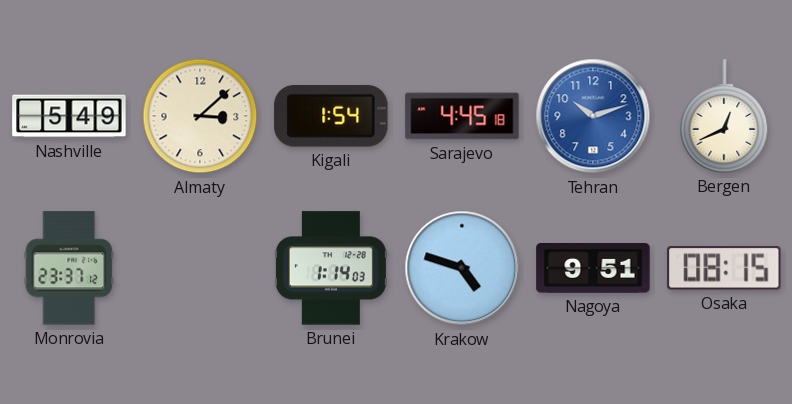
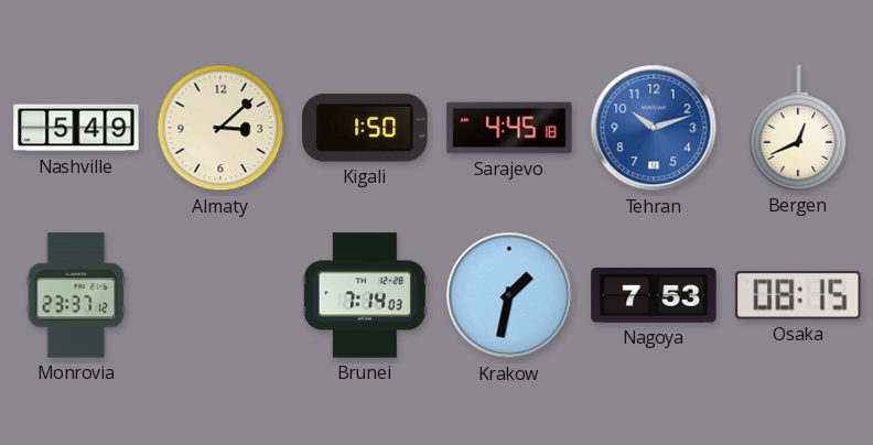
Kigali: 1:54 -> 1:50
Brunei: 1:14 -> 7:14
Krakow: 4:48 -> 1:32
Nagoya: 9:51 -> 7:53
